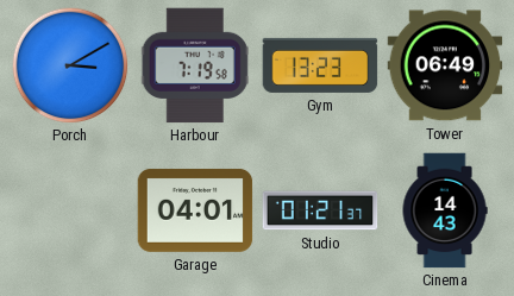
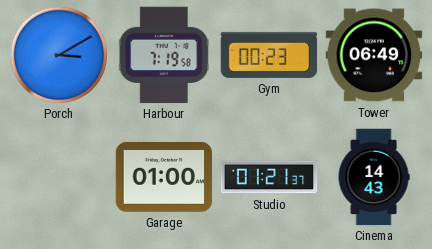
Gym: 13:23 -> 00:23
Garage: 04:01 -> 01:00
